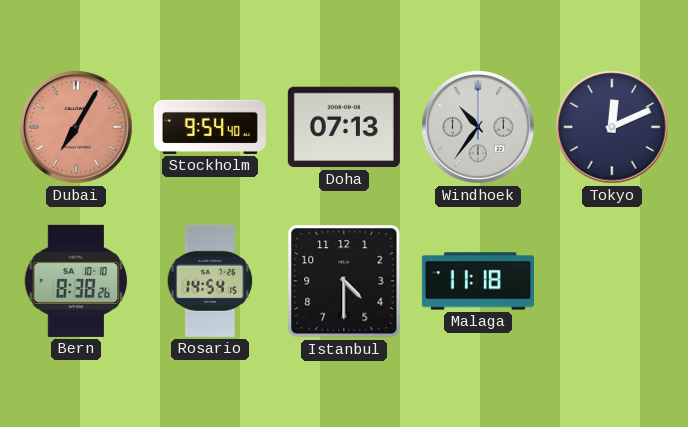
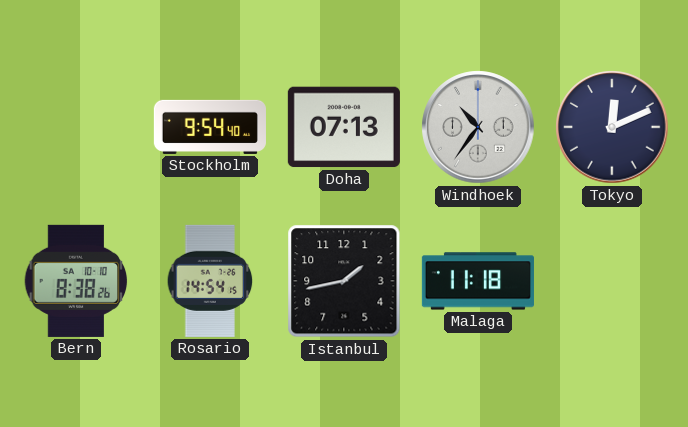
Dubai: 7:05 -> none
Istanbul: 4:30 -> 1:43
